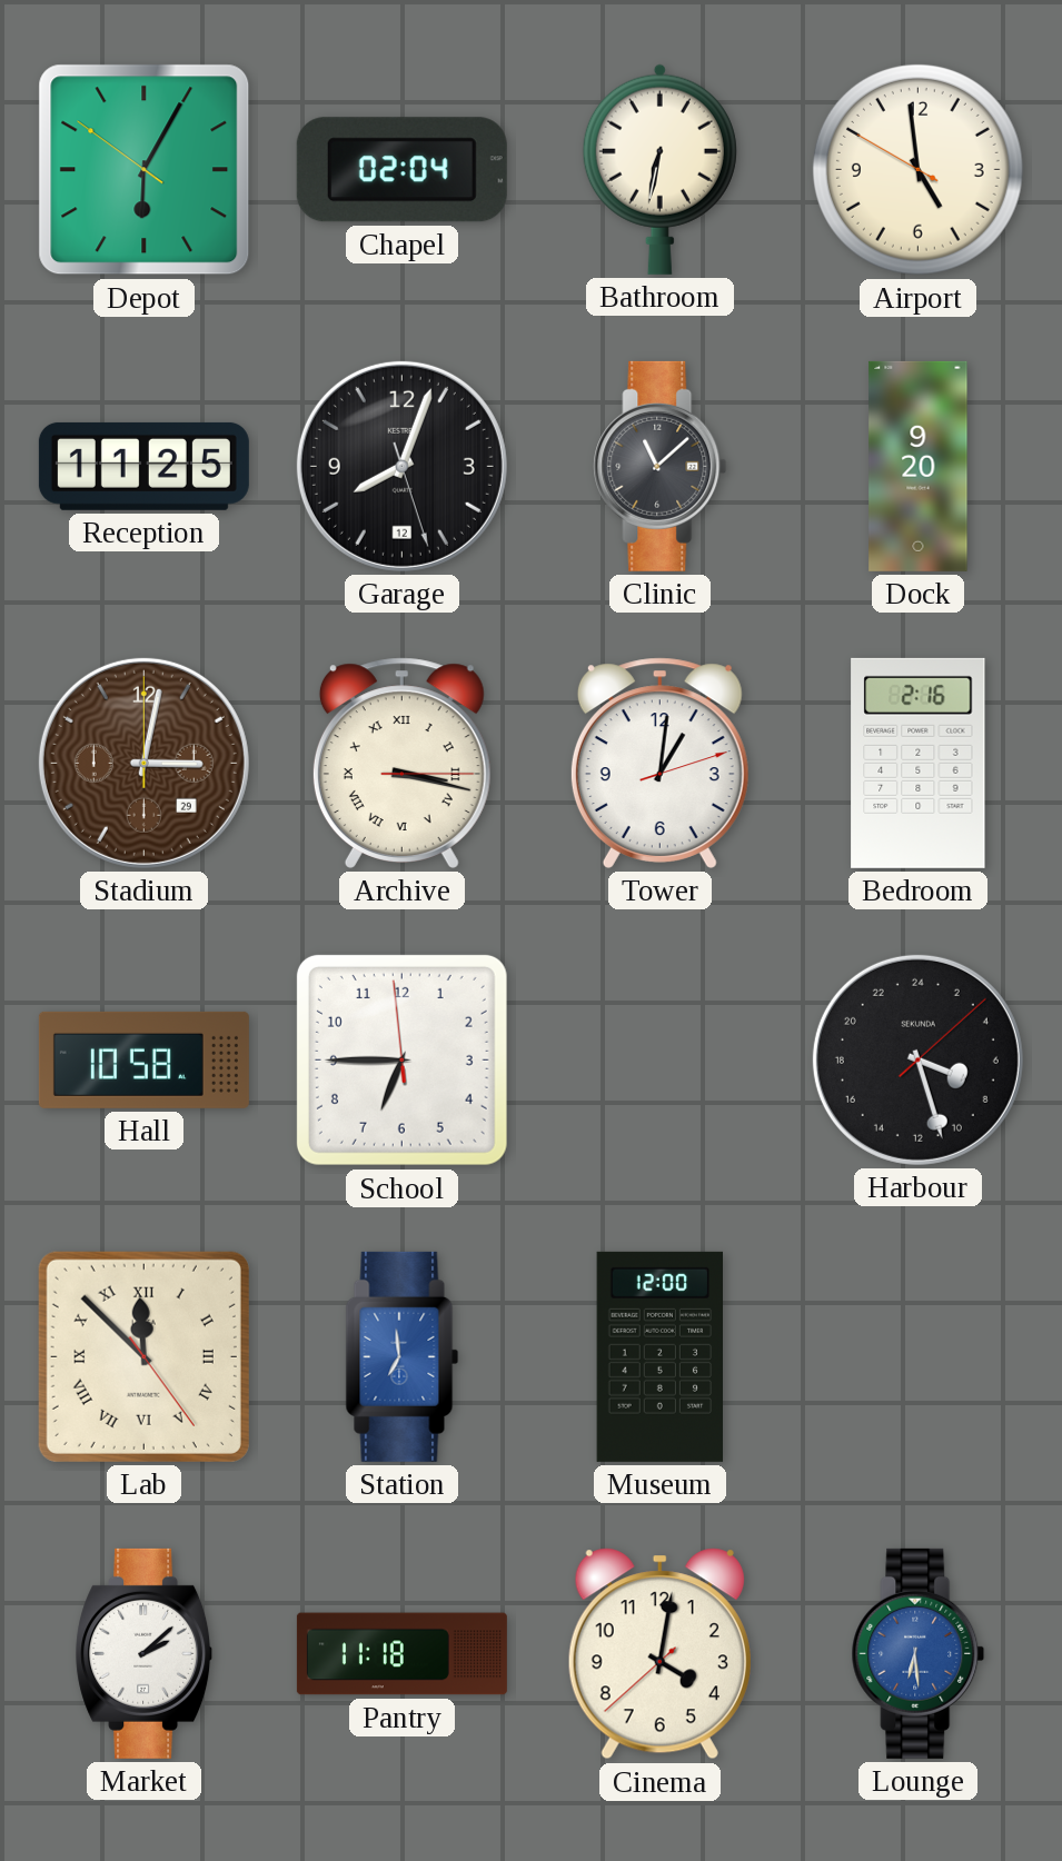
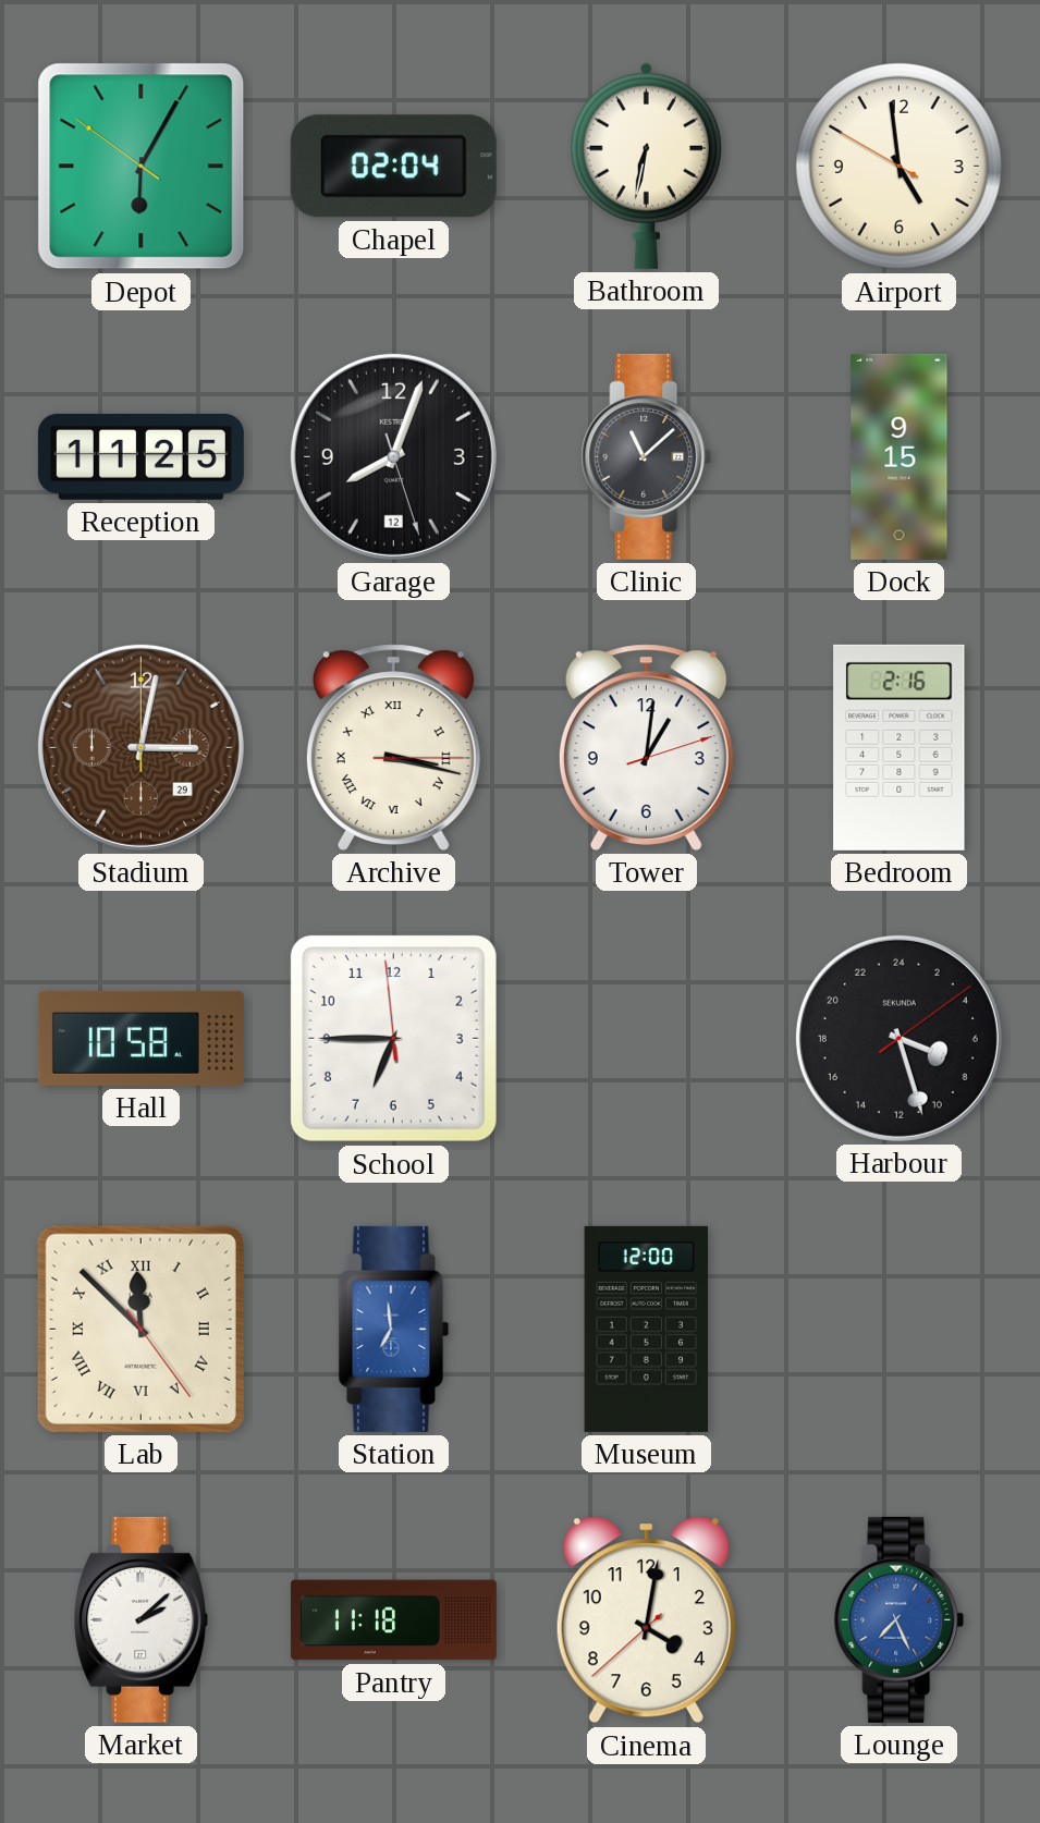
Dock: 9:20 -> 9:15
Harbour: 7:27:08 -> 7:27:09
Lounge: 6:29 -> 7:26
